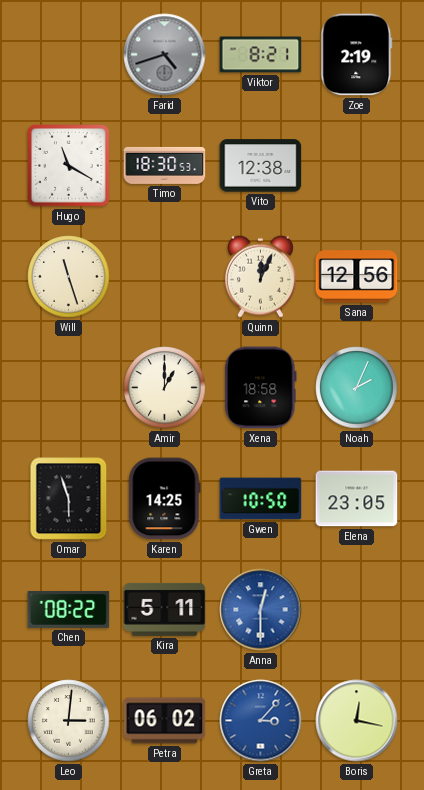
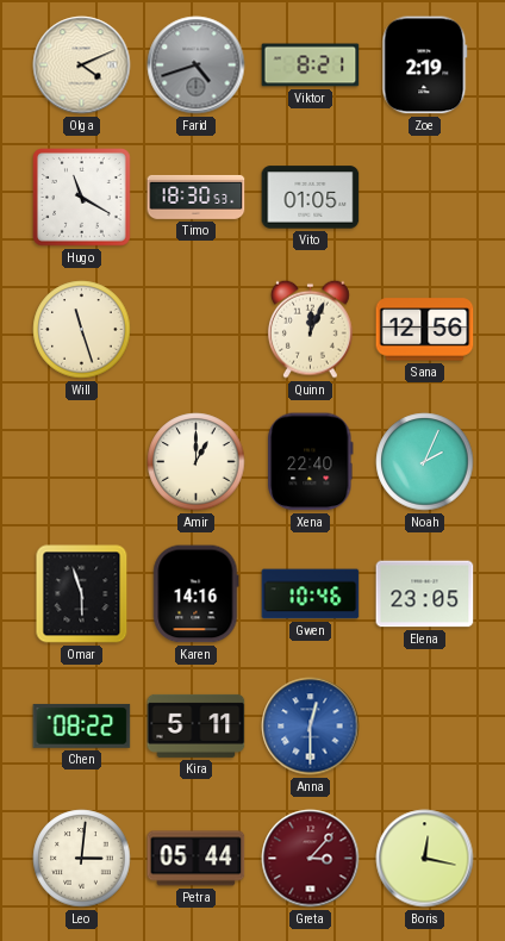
Olga: none -> 4:11
Vito: 12:38 -> 01:05
Xena: 18:58 -> 22:40
Karen: 14:25 -> 14:16
Gwen: 10:50 -> 10:46
Petra: 06:02 -> 05:44
Greta dial: blue -> burgundy
